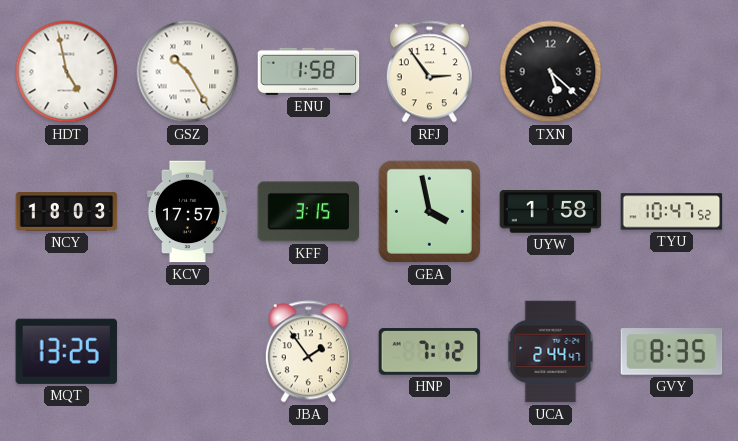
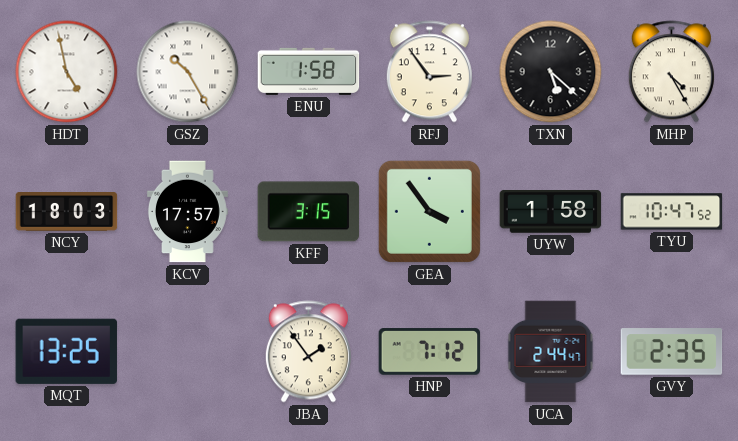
MHP: none -> 4:25
GEA: 3:58 -> 3:54
GVY: 8:35 -> 2:35
